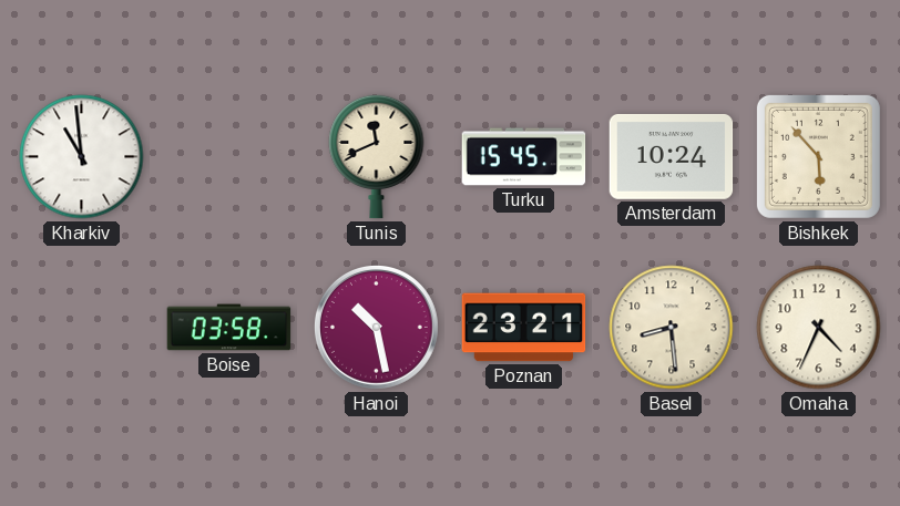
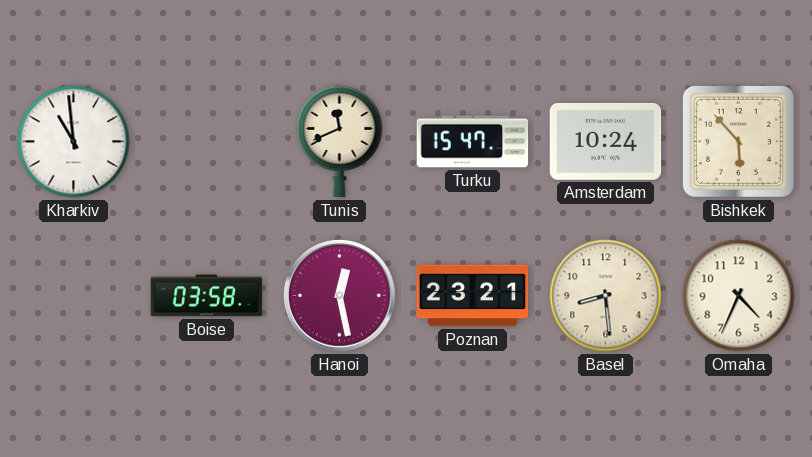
Turku: 15:45 -> 15:47
Hanoi: 10:28 -> 12:28
